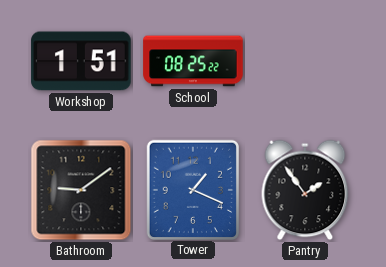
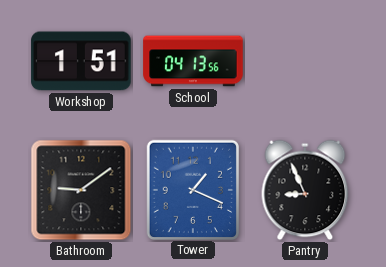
School: 08:25 -> 04:13
Pantry: 1:54 -> 8:56
